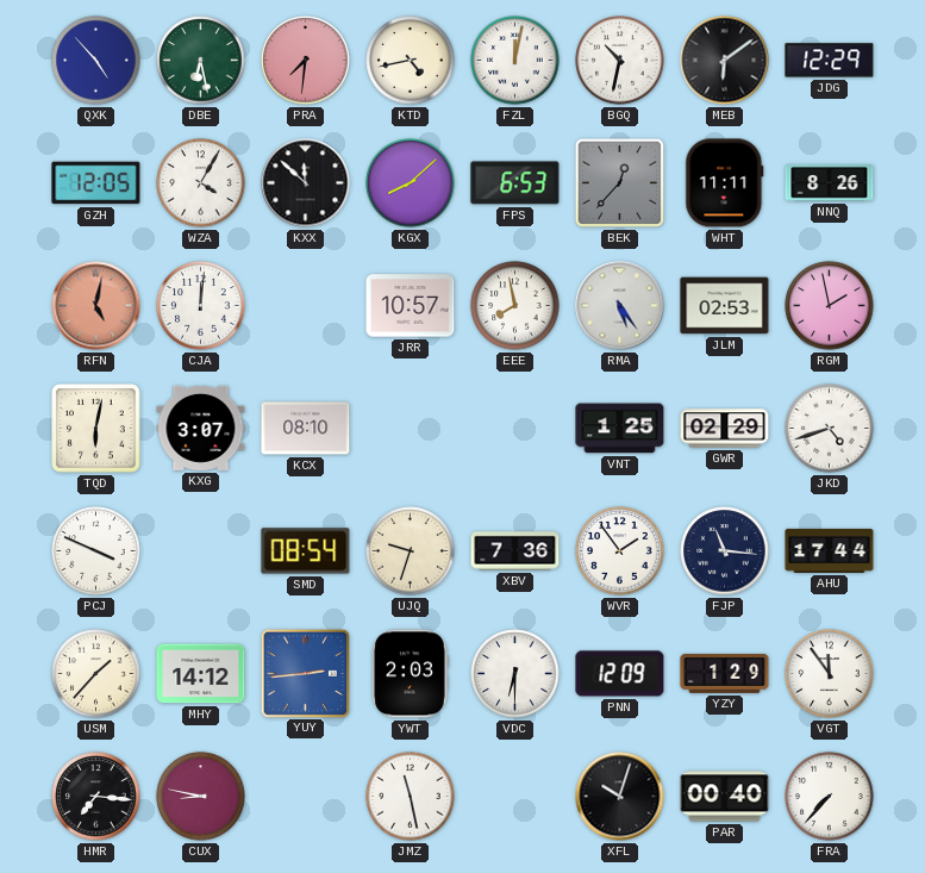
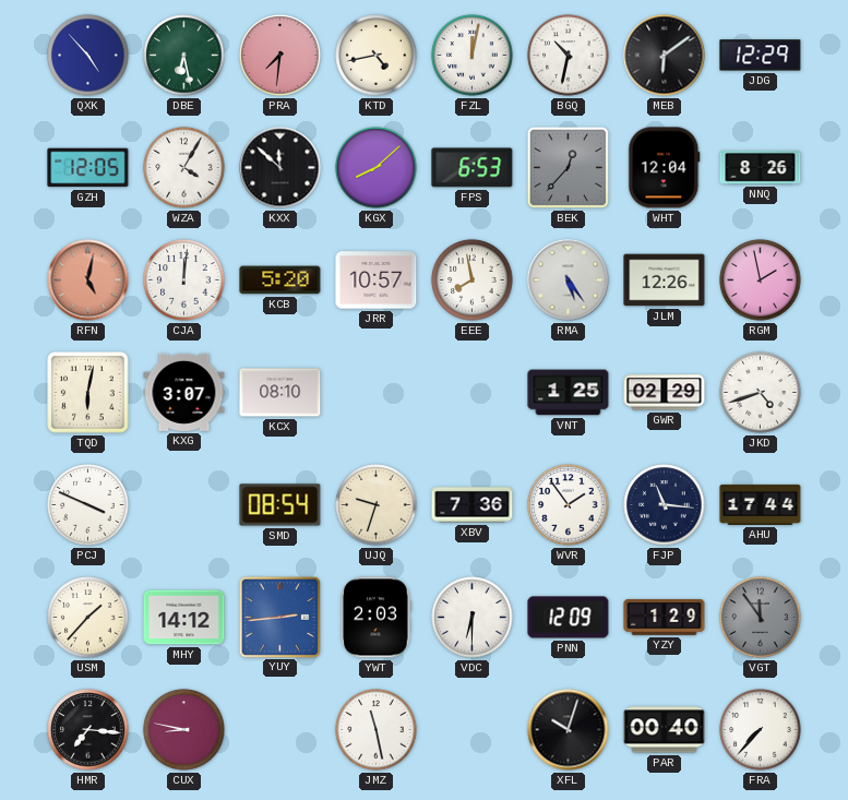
WHT: 11:11 -> 12:04
KCB: none -> 5:20
JLM: 02:53 -> 12:26
VGT dial: white -> grey
